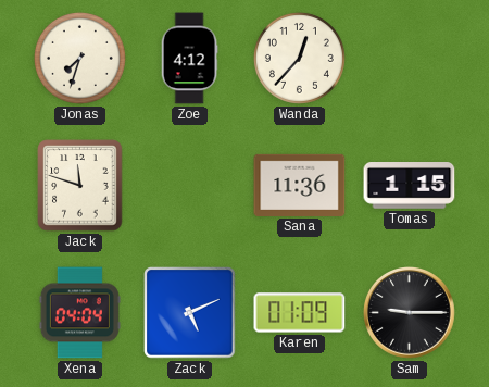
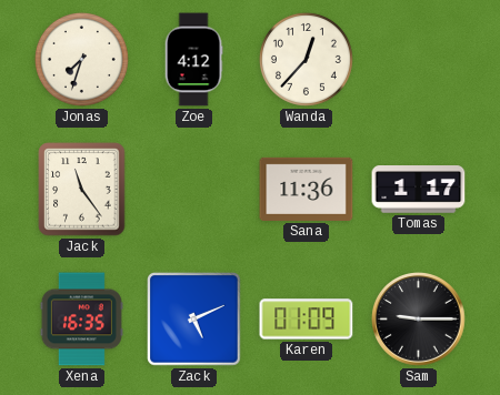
Jack: 11:48 -> 11:24
Tomas: 1:15 -> 1:17
Xena: 04:04 -> 16:35
